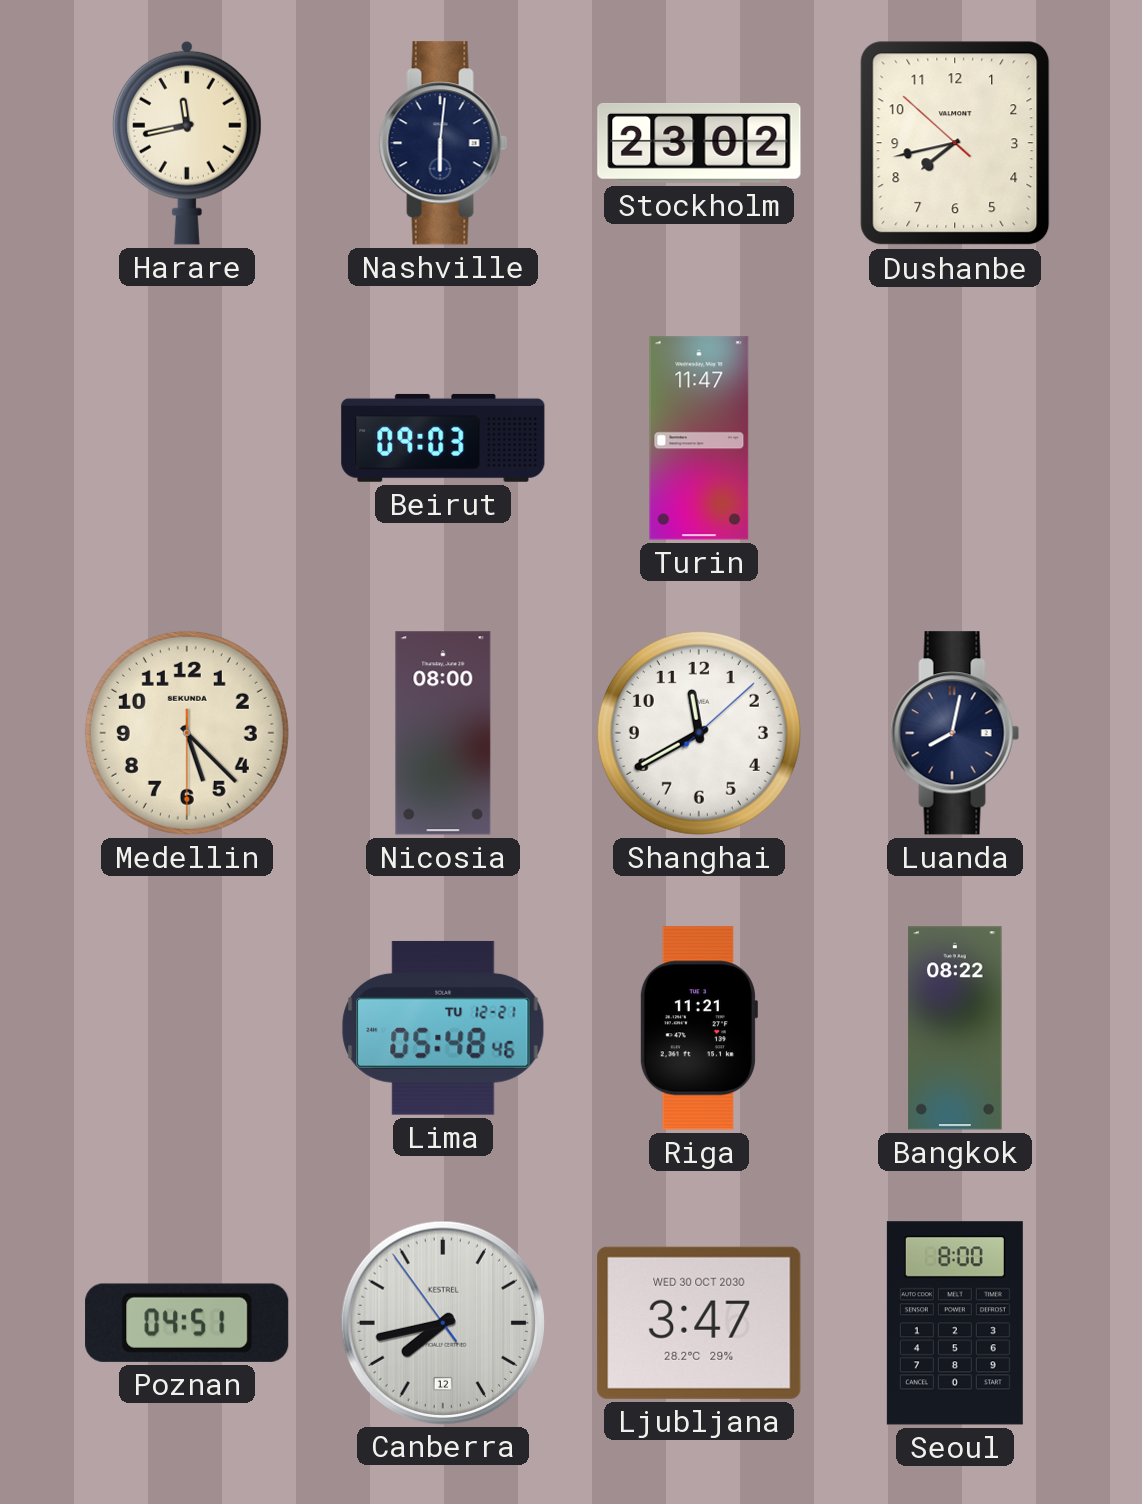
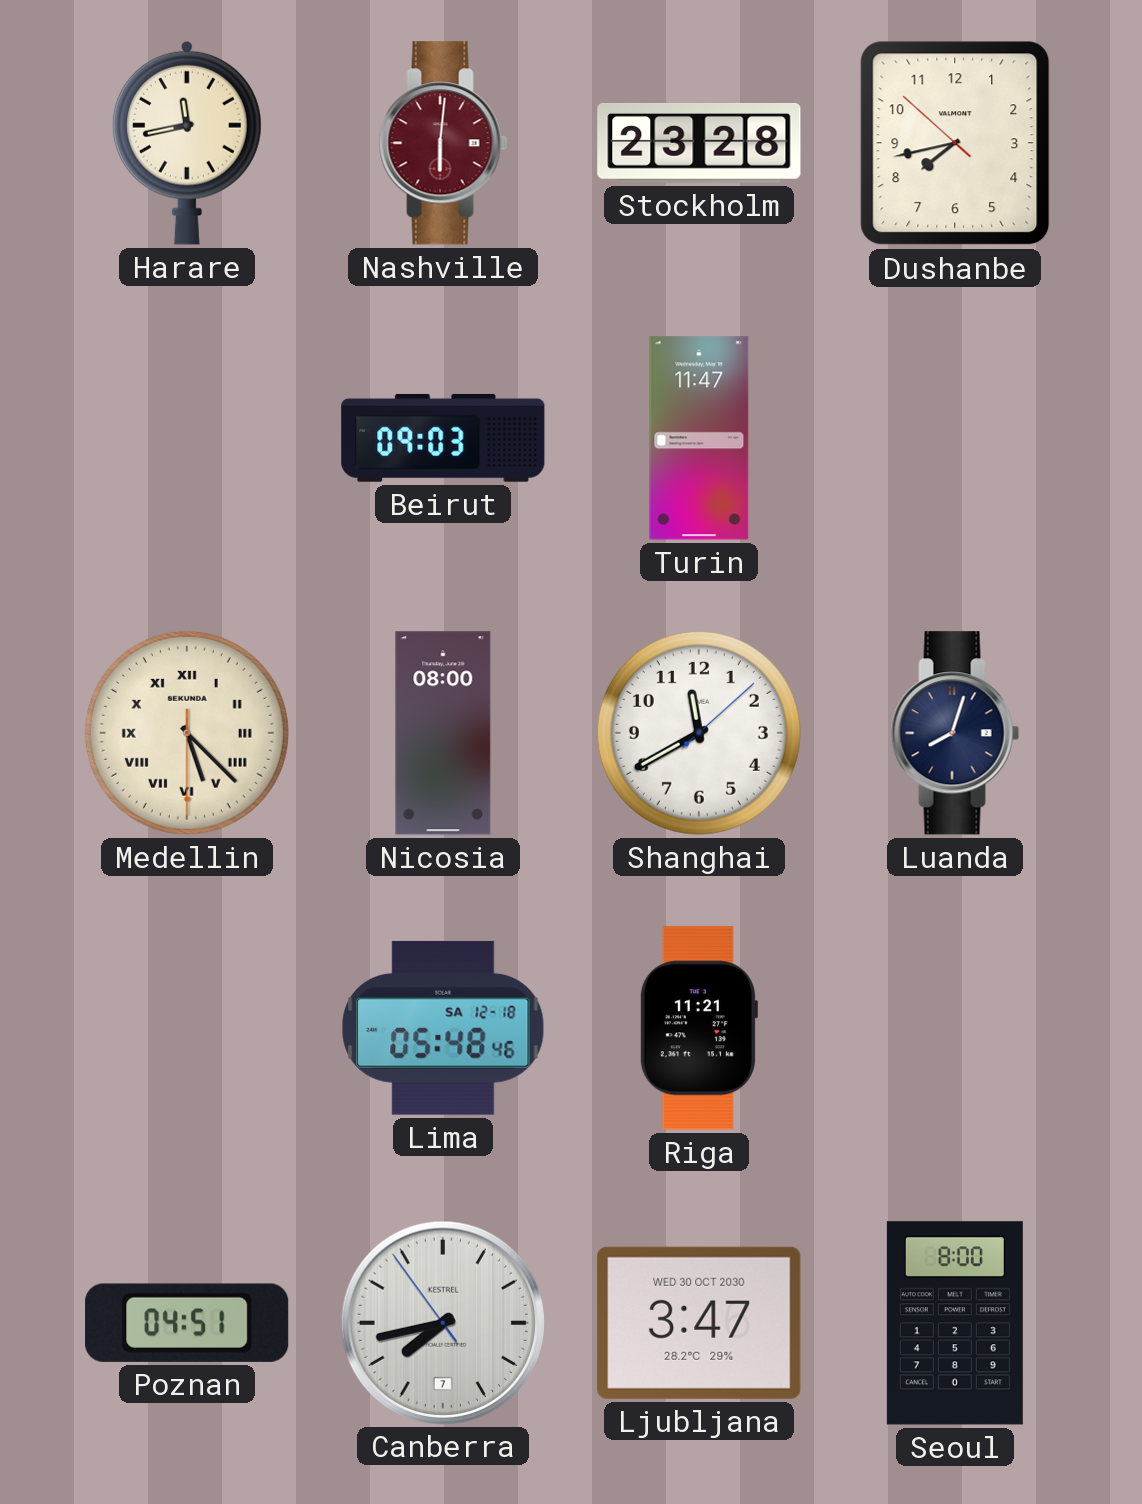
Nashville dial: navy -> burgundy
Stockholm: 23:02 -> 23:28
Medellin numerals: Arabic -> Roman
Luanda: 8:02 -> 8:03
Lima date: TU 12-21 -> SA 12-18
Bangkok: 08:22 -> none
Canberra date: 12 -> 7
